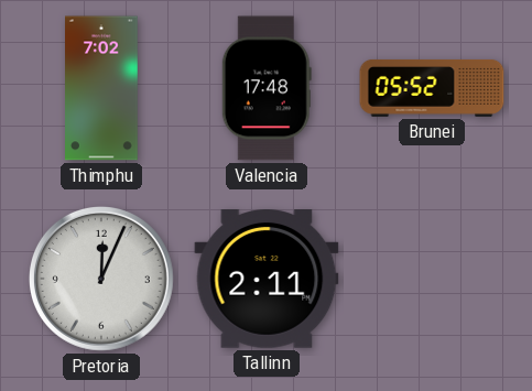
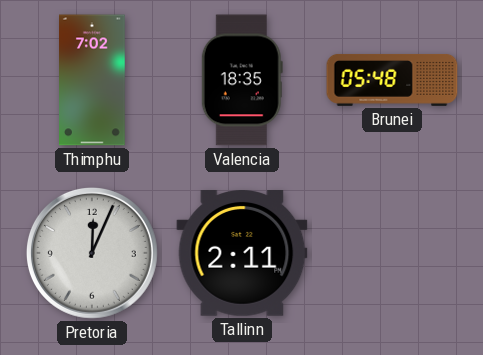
Valencia: 17:48 -> 18:35
Brunei: 05:52 -> 05:48
